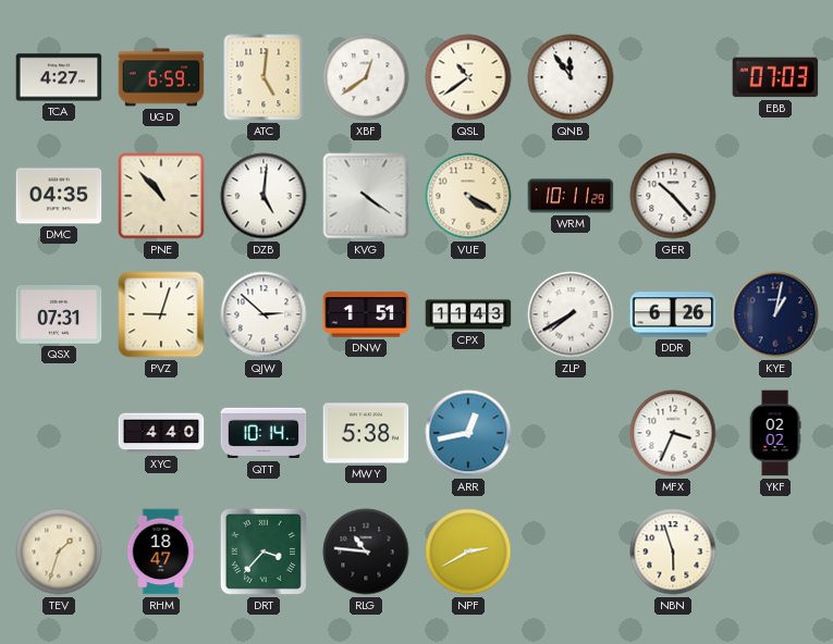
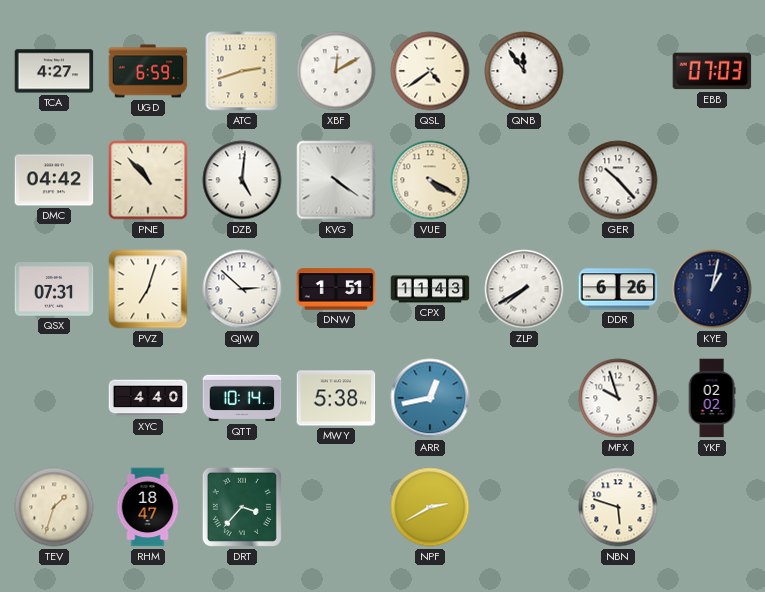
ATC: 5:01 -> 2:42
XBF: 12:39 -> 12:10
QSL: 10:39 -> 4:39
DMC: 04:35 -> 04:42
WRM: 10:11 -> none
PVZ: 9:03 -> 7:03
MFX: 3:34 -> 9:57
RLG: 10:46 -> none
NBN: 5:57 -> 5:48
